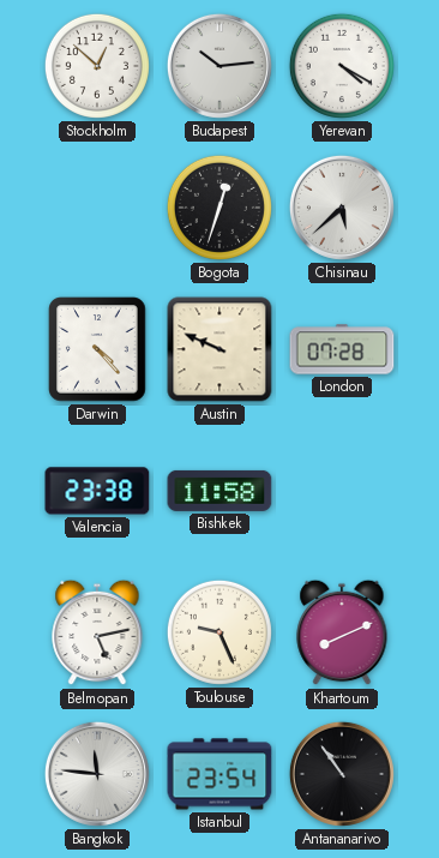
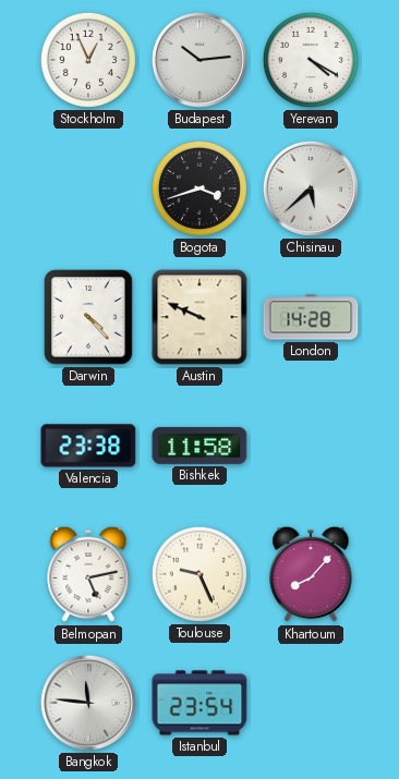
Stockholm: 12:52 -> 12:56
Bogota: 12:33 -> 3:42
London: 07:28 -> 14:28
Khartoum: 8:11 -> 8:07
Antananarivo: 10:54 -> none
